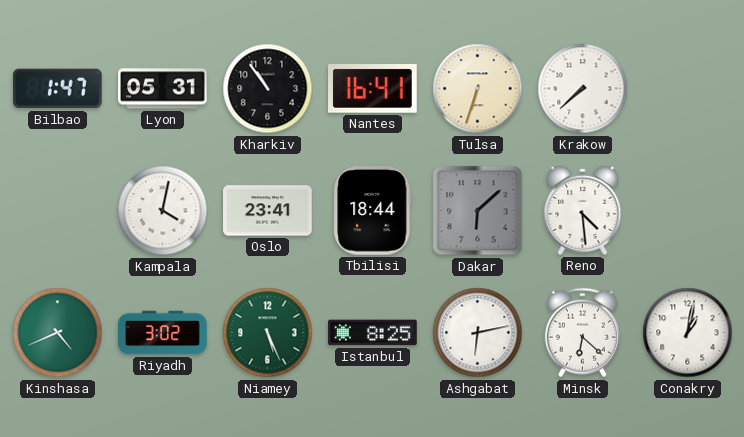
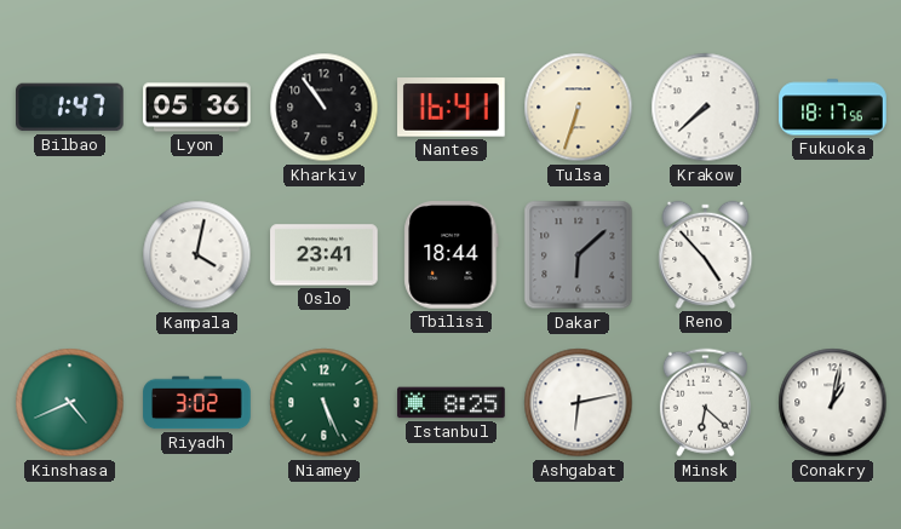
Lyon: 05:31 -> 05:36
Fukuoka: none -> 18:17
Reno: 4:29 -> 4:53
